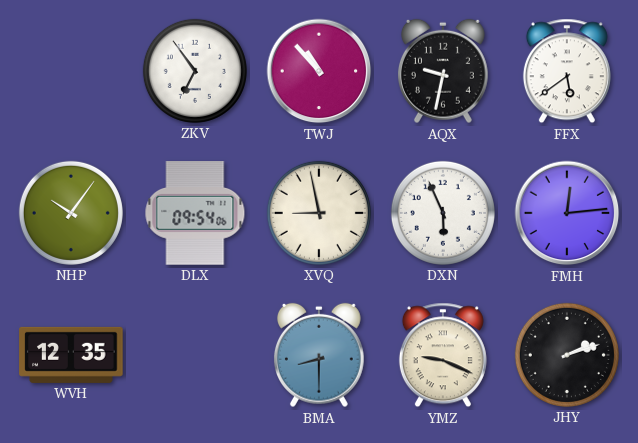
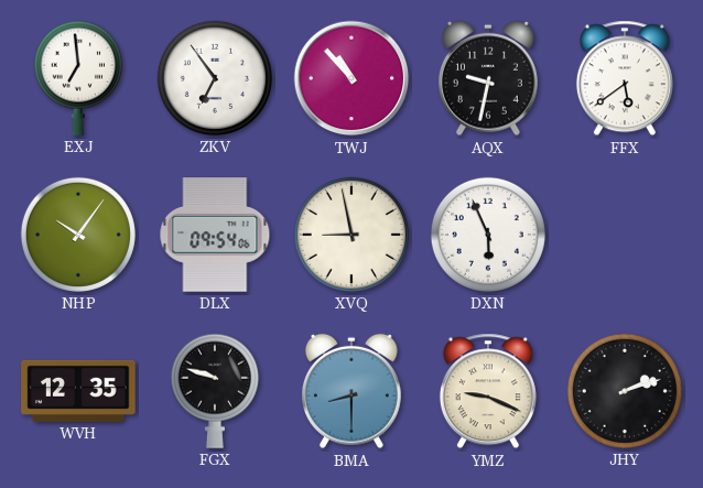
EXJ: none -> 6:59
FMH: 12:14 -> none
FGX: none -> 9:48
